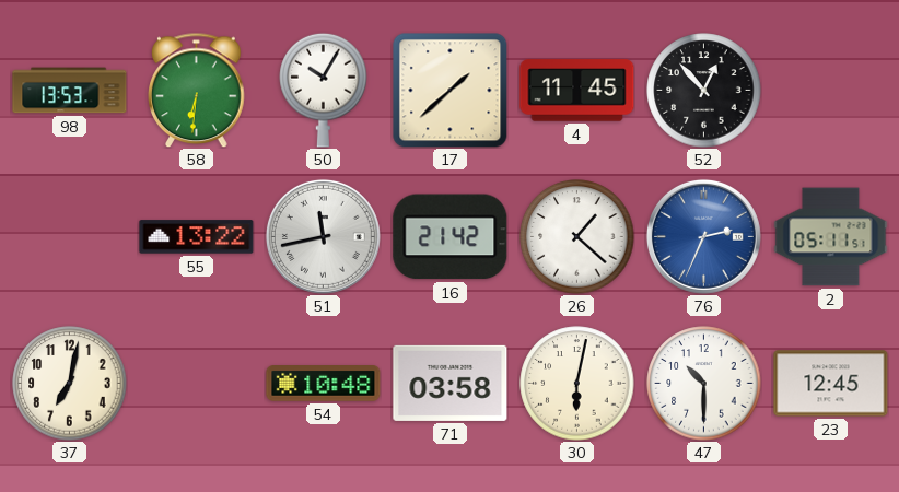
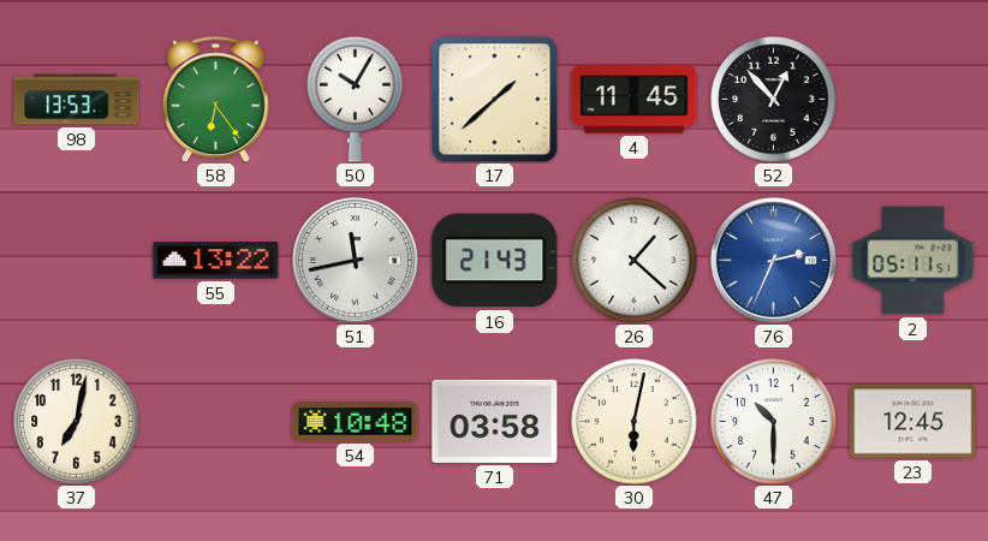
58: 6:31 -> 6:24
16: 21:42 -> 21:43
